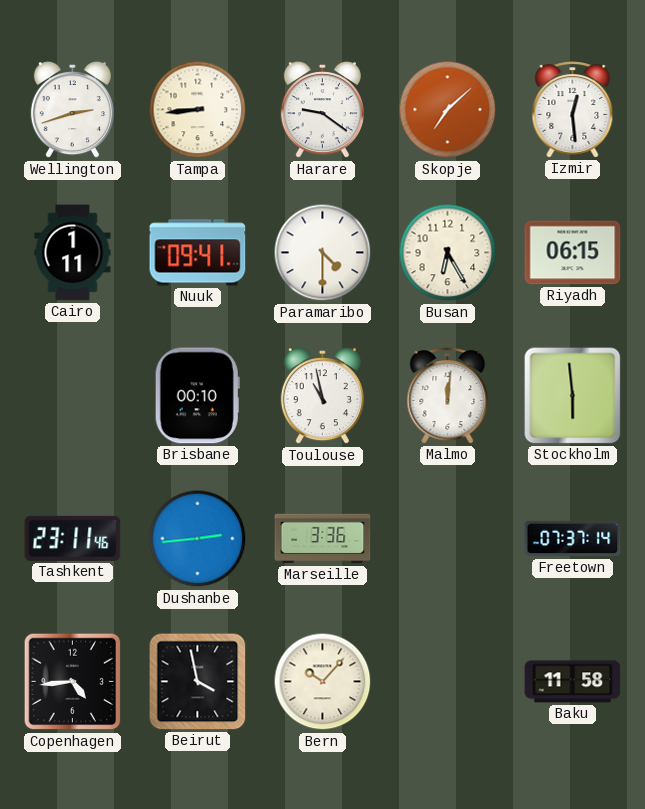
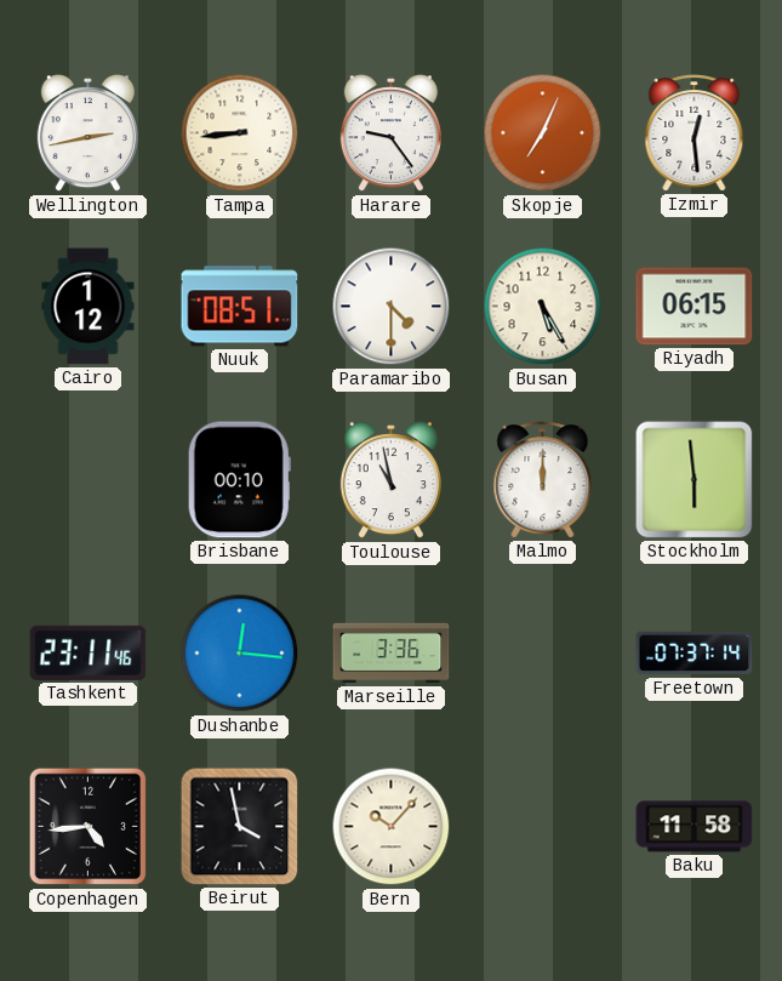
Wellington: 2:42 -> 2:43
Harare: 9:21 -> 9:24
Skopje: 7:08 -> 7:04
Cairo: 1:11 -> 1:12
Nuuk: 09:41 -> 08:51
Busan: 6:25 -> 5:25
Malmo: 12:01 -> 12:00
Dushanbe: 2:44 -> 12:16
